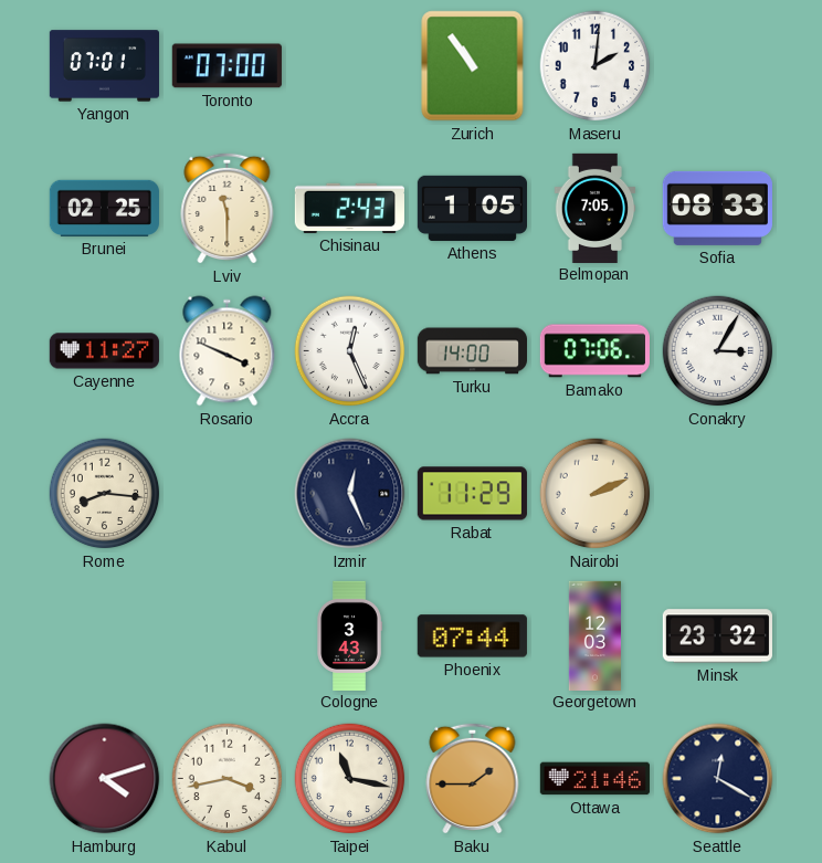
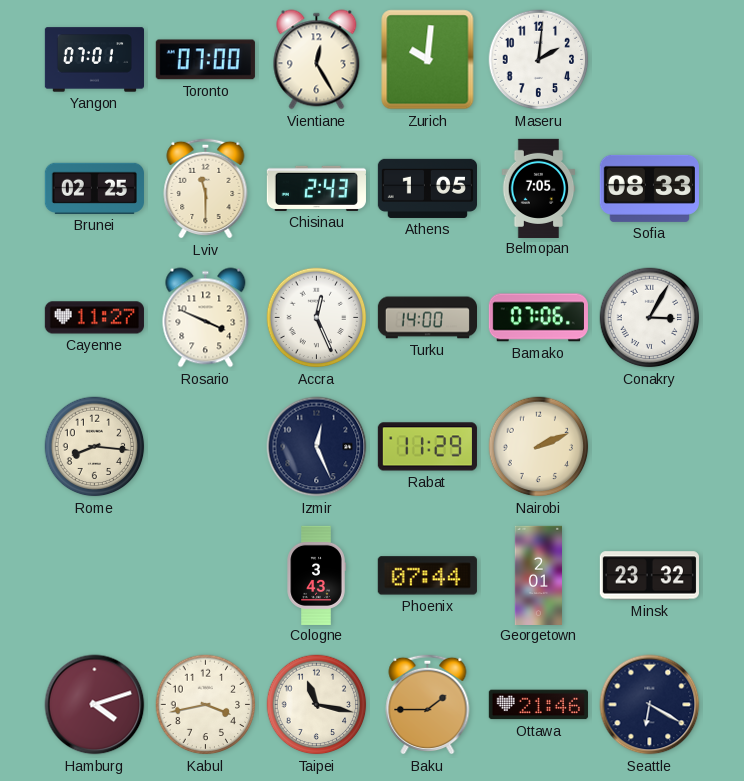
Vientiane: none -> 12:25
Zurich: 10:54 -> 10:01
Georgetown: 12:03 -> 2:01
Seattle: 12:20 -> 6:20
